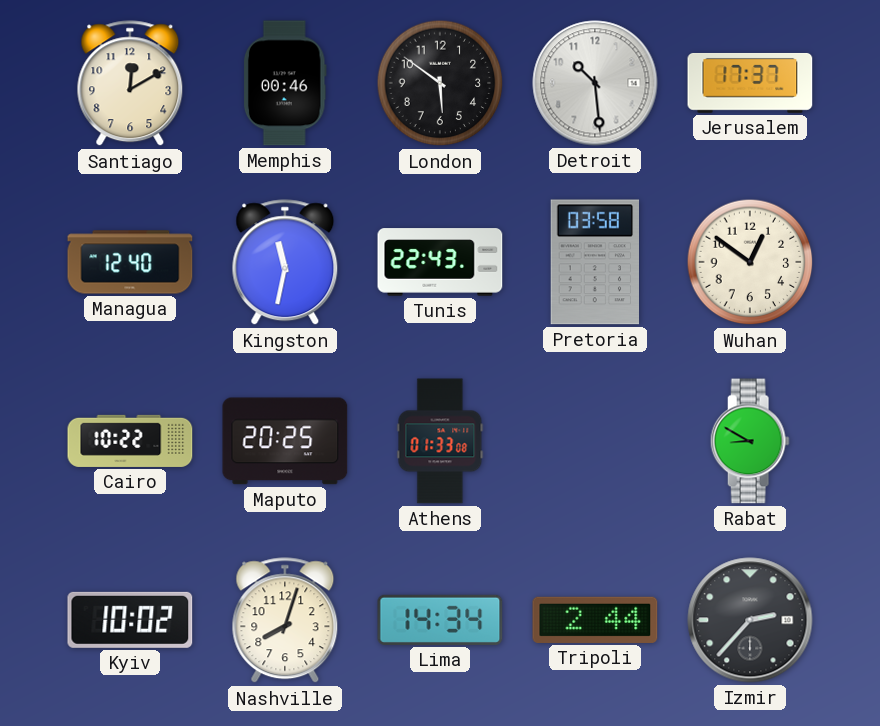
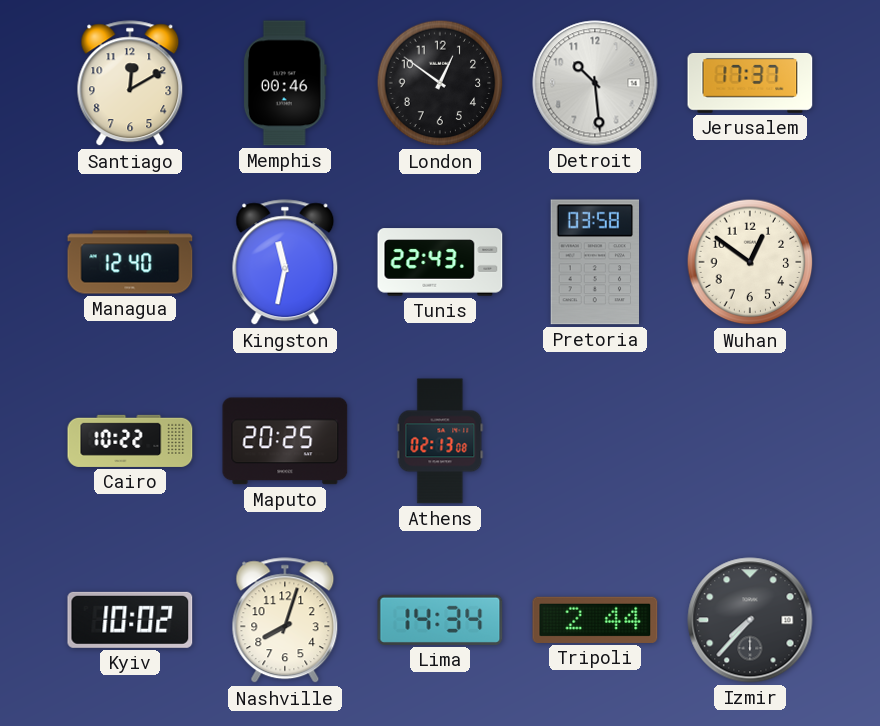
London: 5:51 -> 12:51
Athens: 01:33 -> 02:13
Rabat: 8:50 -> none
Izmir: 2:37 -> 7:37
